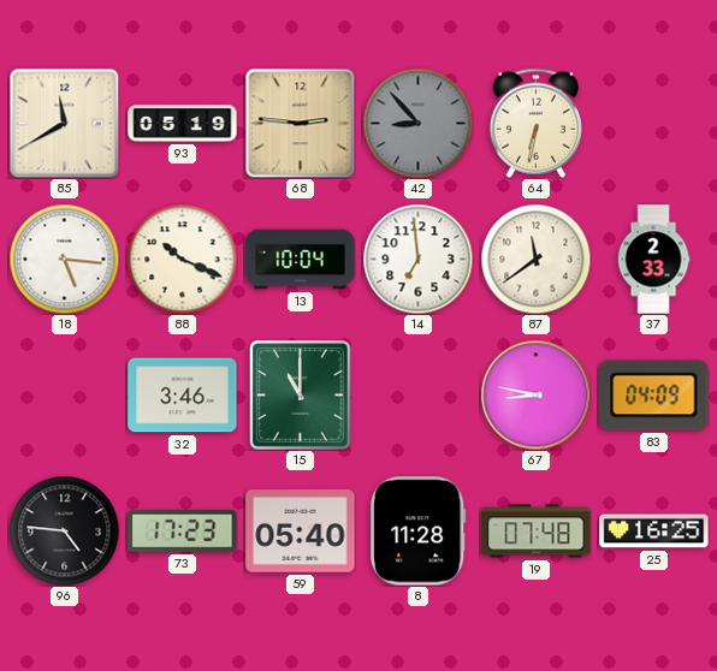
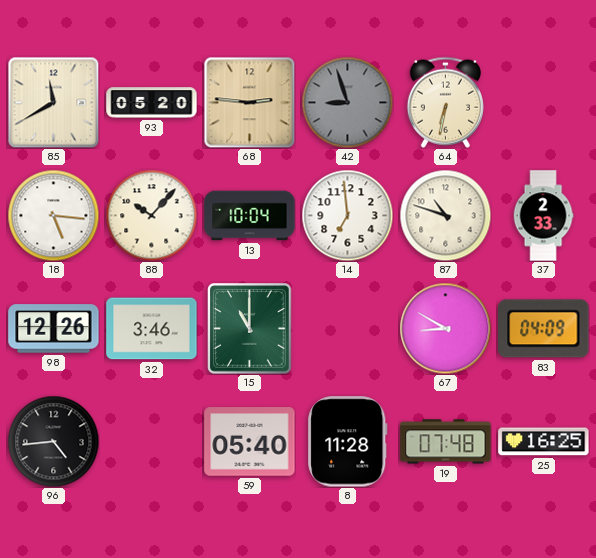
93: 05:19 -> 05:20
42: 8:53 -> 8:57
88: 10:19 -> 10:07
87: 11:39 -> 10:48
98: none -> 12:26
67: 8:47 -> 8:50
96: 4:46 -> 4:44
73: 17:23 -> none
